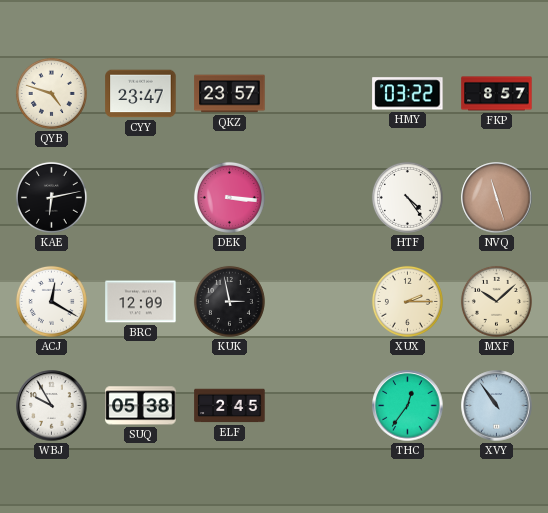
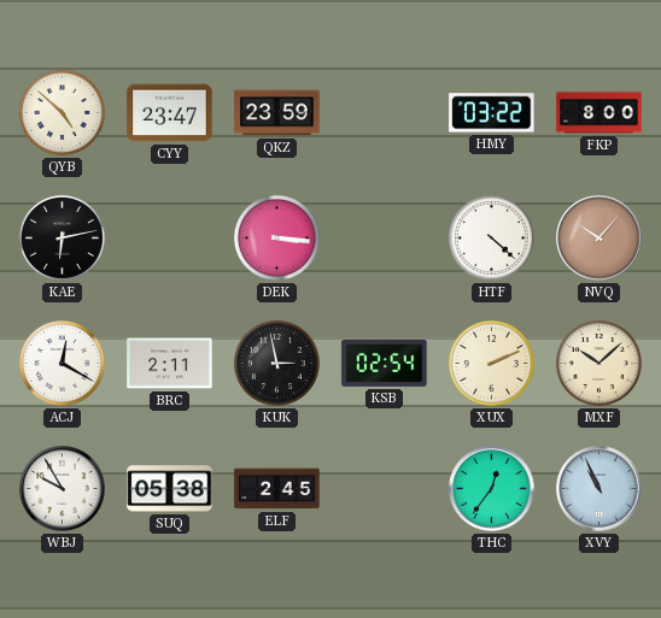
QYB: 4:48 -> 4:52
QKZ: 23:57 -> 23:59
FKP: 8:57 -> 8:00
HTF: 4:24 -> 4:22
NVQ: 11:27 -> 10:07
BRC: 12:09 -> 2:11
KSB: none -> 02:54
XUX: 2:15 -> 2:11
XVY: 10:54 -> 10:56
